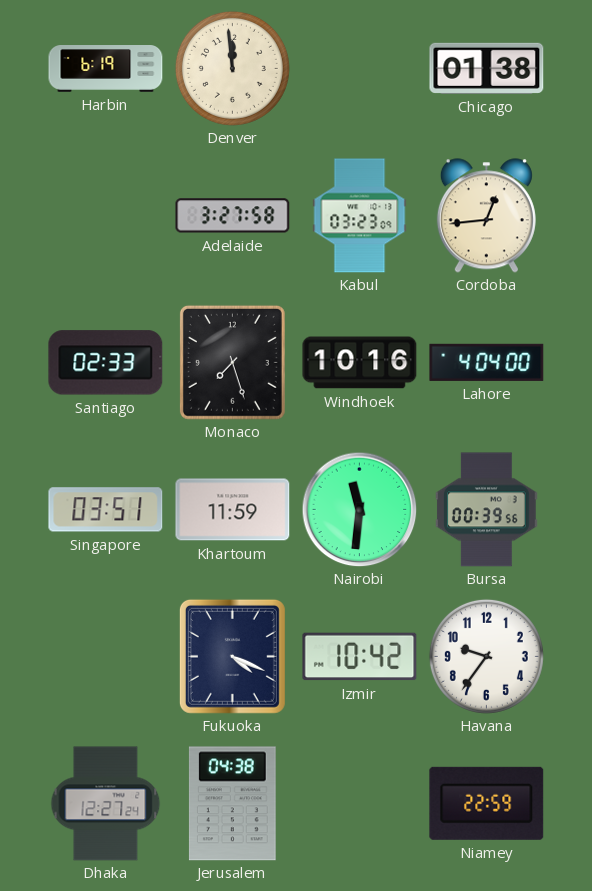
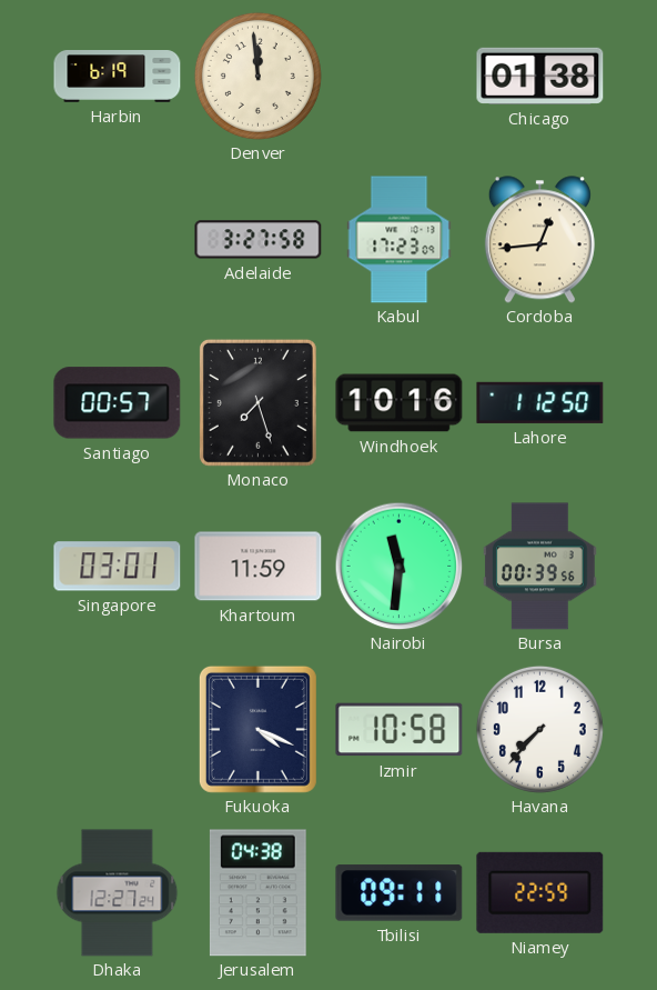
Kabul: 03:23 -> 17:23
Santiago: 02:33 -> 00:57
Lahore: 4:04 -> 1:12
Singapore: 03:51 -> 03:01
Izmir: 10:42 -> 10:58
Havana: 9:36 -> 7:37
Tbilisi: none -> 09:11
